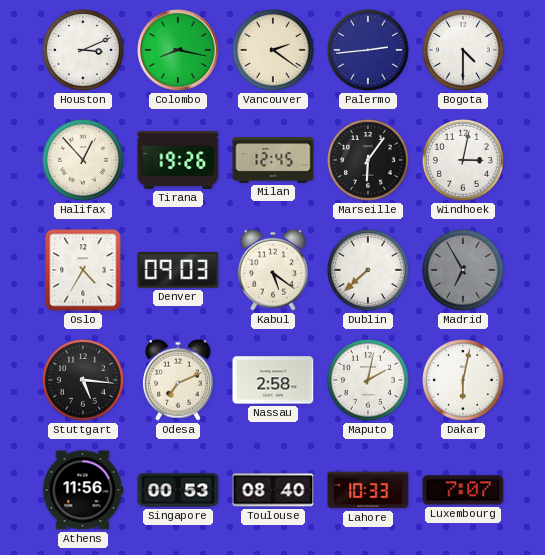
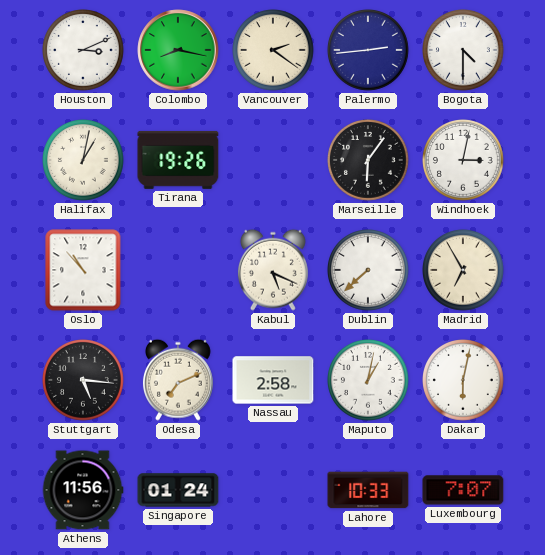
Halifax: 12:53 -> 1:02
Milan: 12:45 -> none
Oslo: 4:35 -> 10:53
Denver: 09:03 -> none
Kabul: 5:21 -> 5:19
Madrid dial: grey -> cream
Maputo: 2:02 -> 1:02
Singapore: 00:53 -> 01:24
Toulouse: 08:40 -> none
